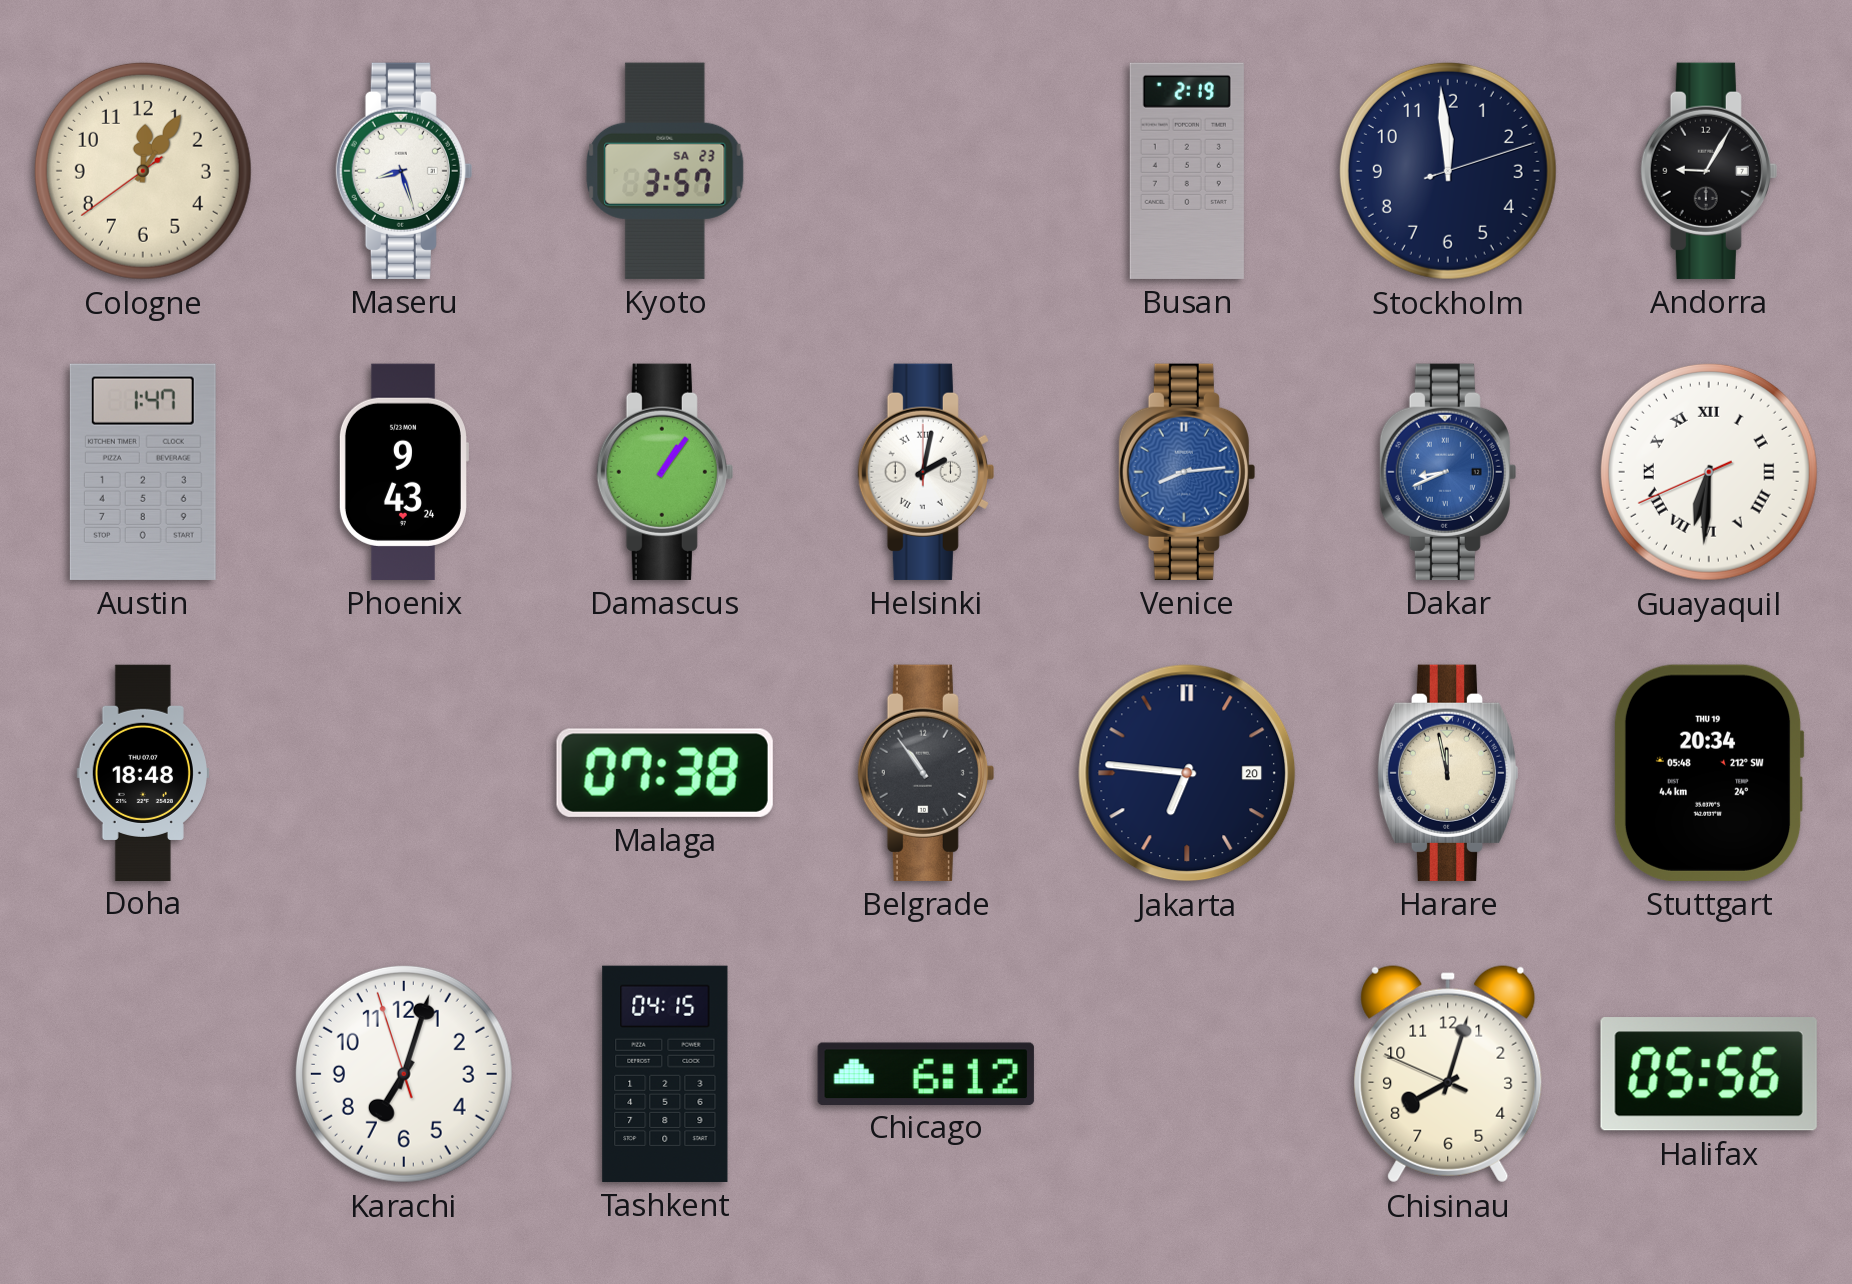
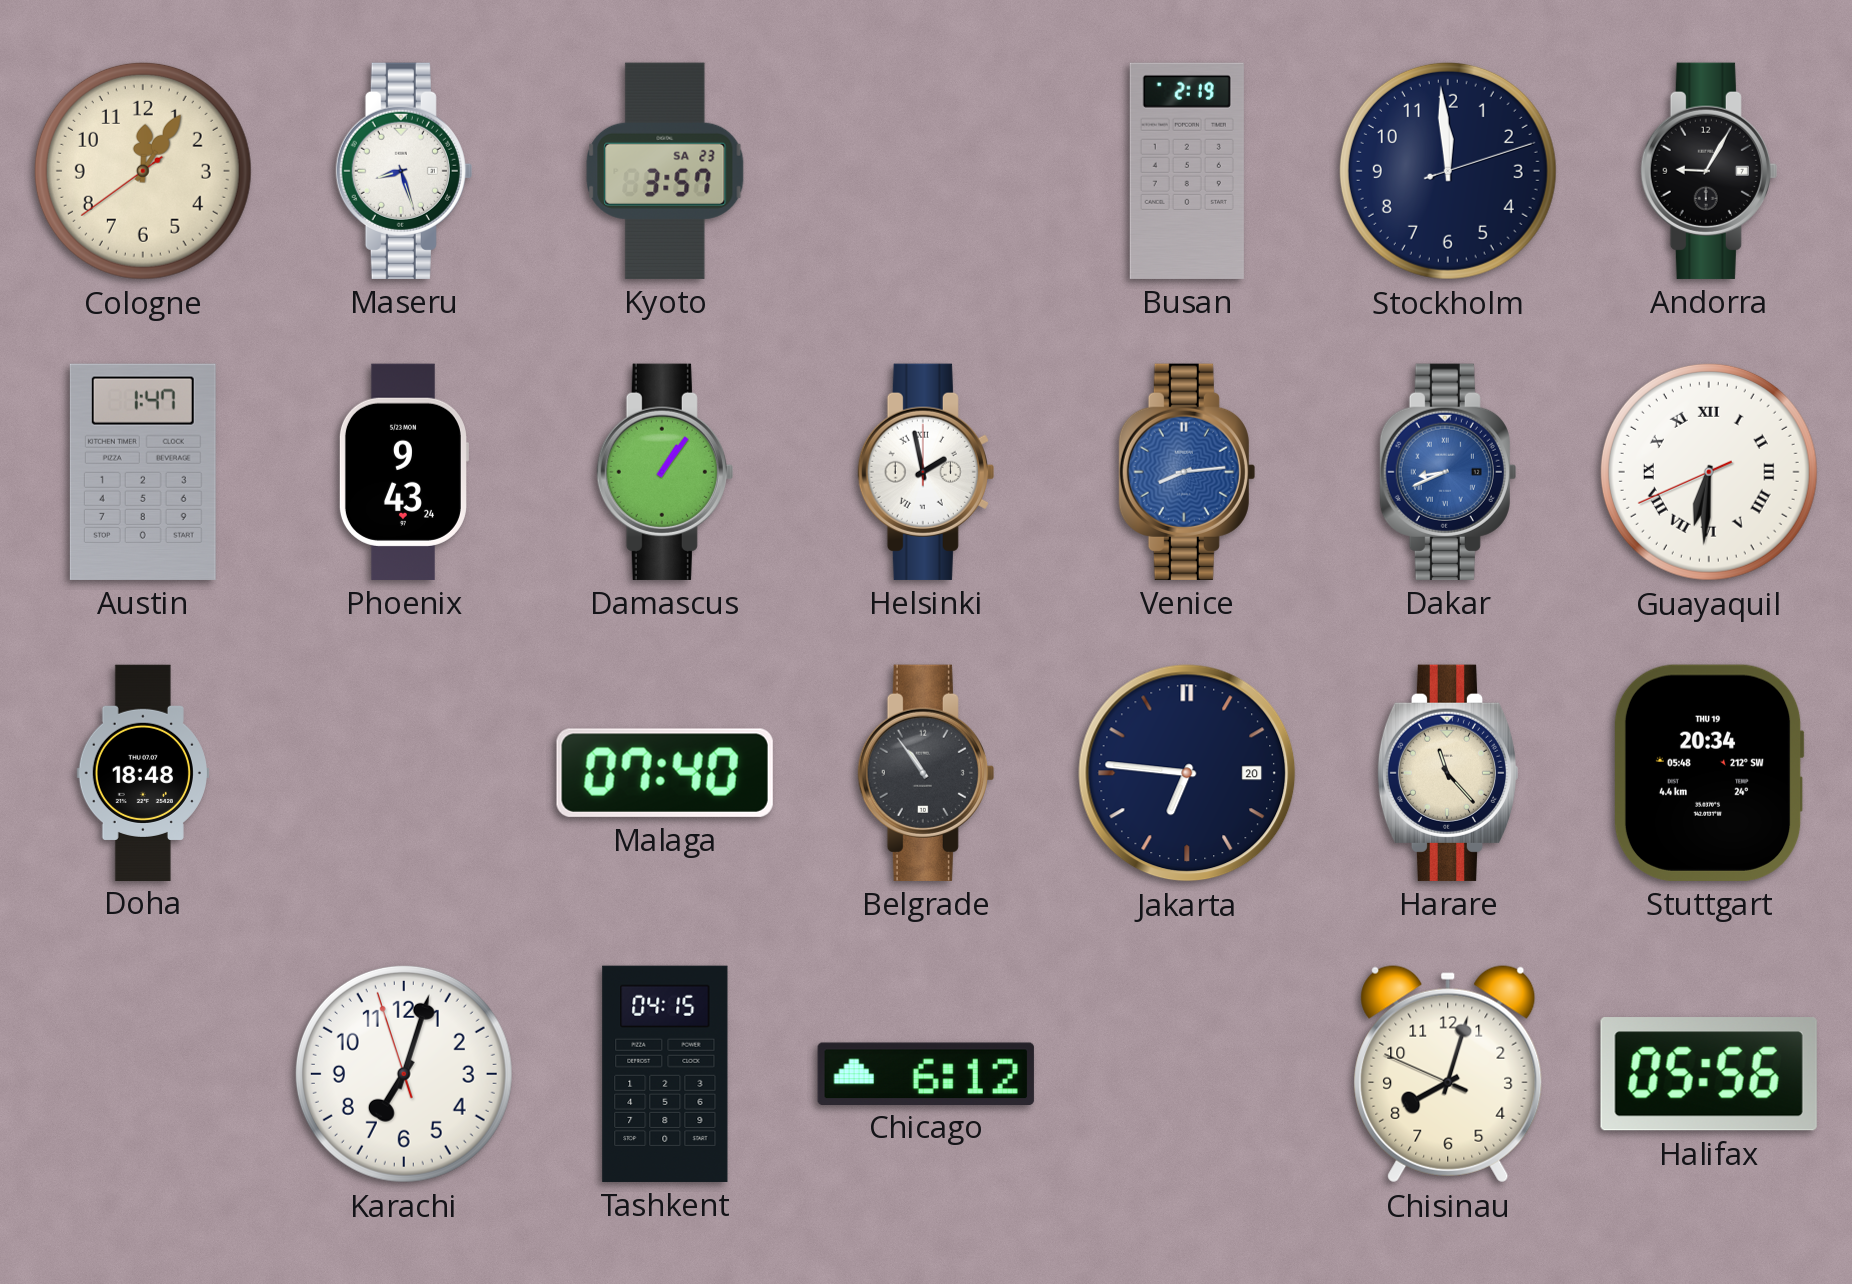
Helsinki: 2:02 -> 1:58
Malaga: 07:38 -> 07:40
Harare: 11:58 -> 11:23
